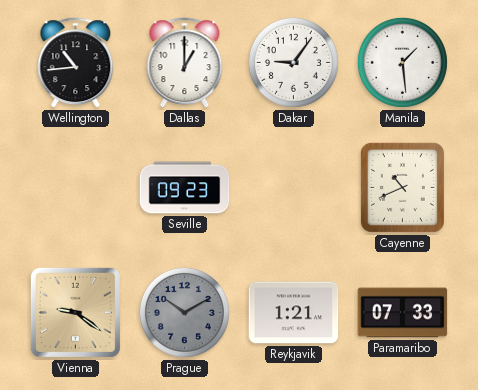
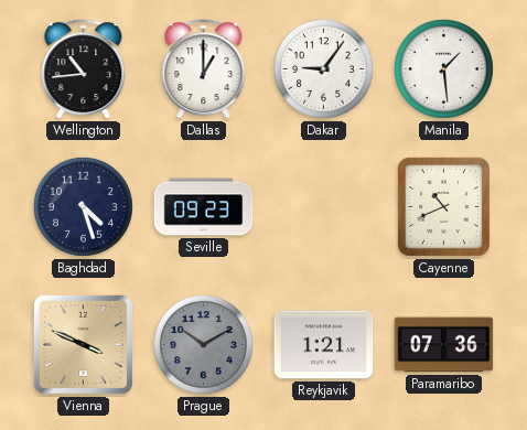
Baghdad: none -> 4:27
Vienna: 9:21 -> 3:49
Paramaribo: 07:33 -> 07:36
